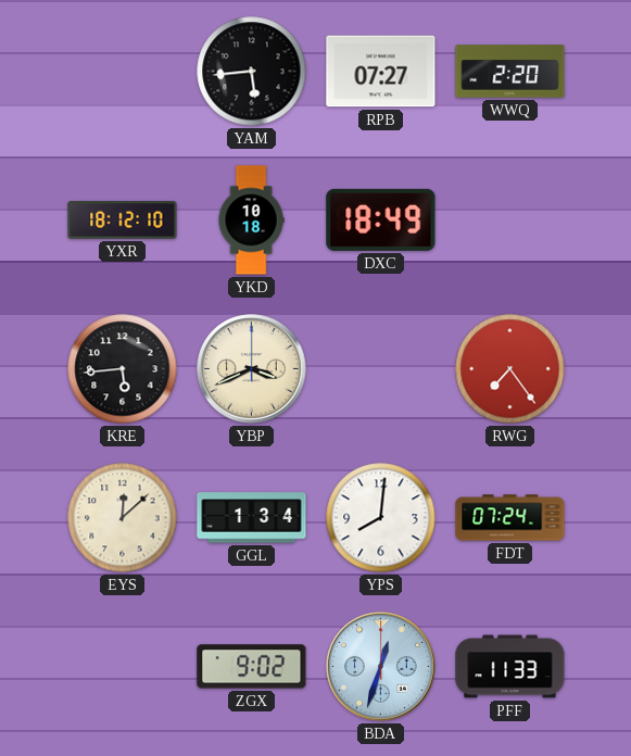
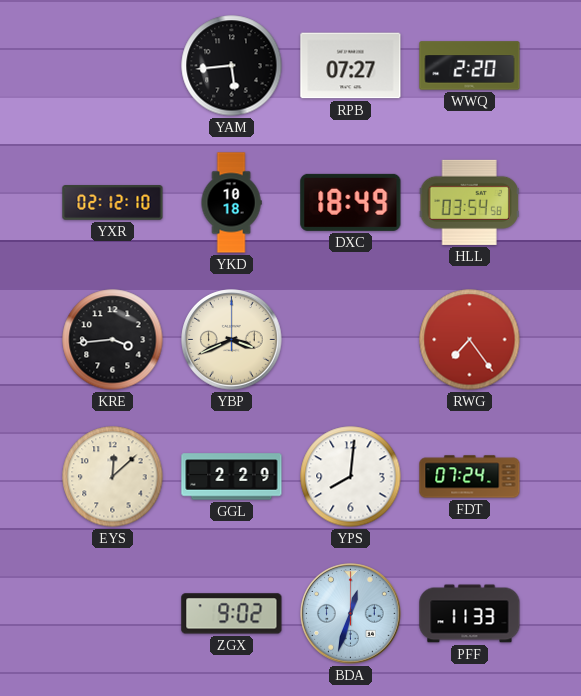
YXR: 18:12 -> 02:12
HLL: none -> 03:54
KRE: 5:44 -> 3:44
GGL: 1:34 -> 2:29
